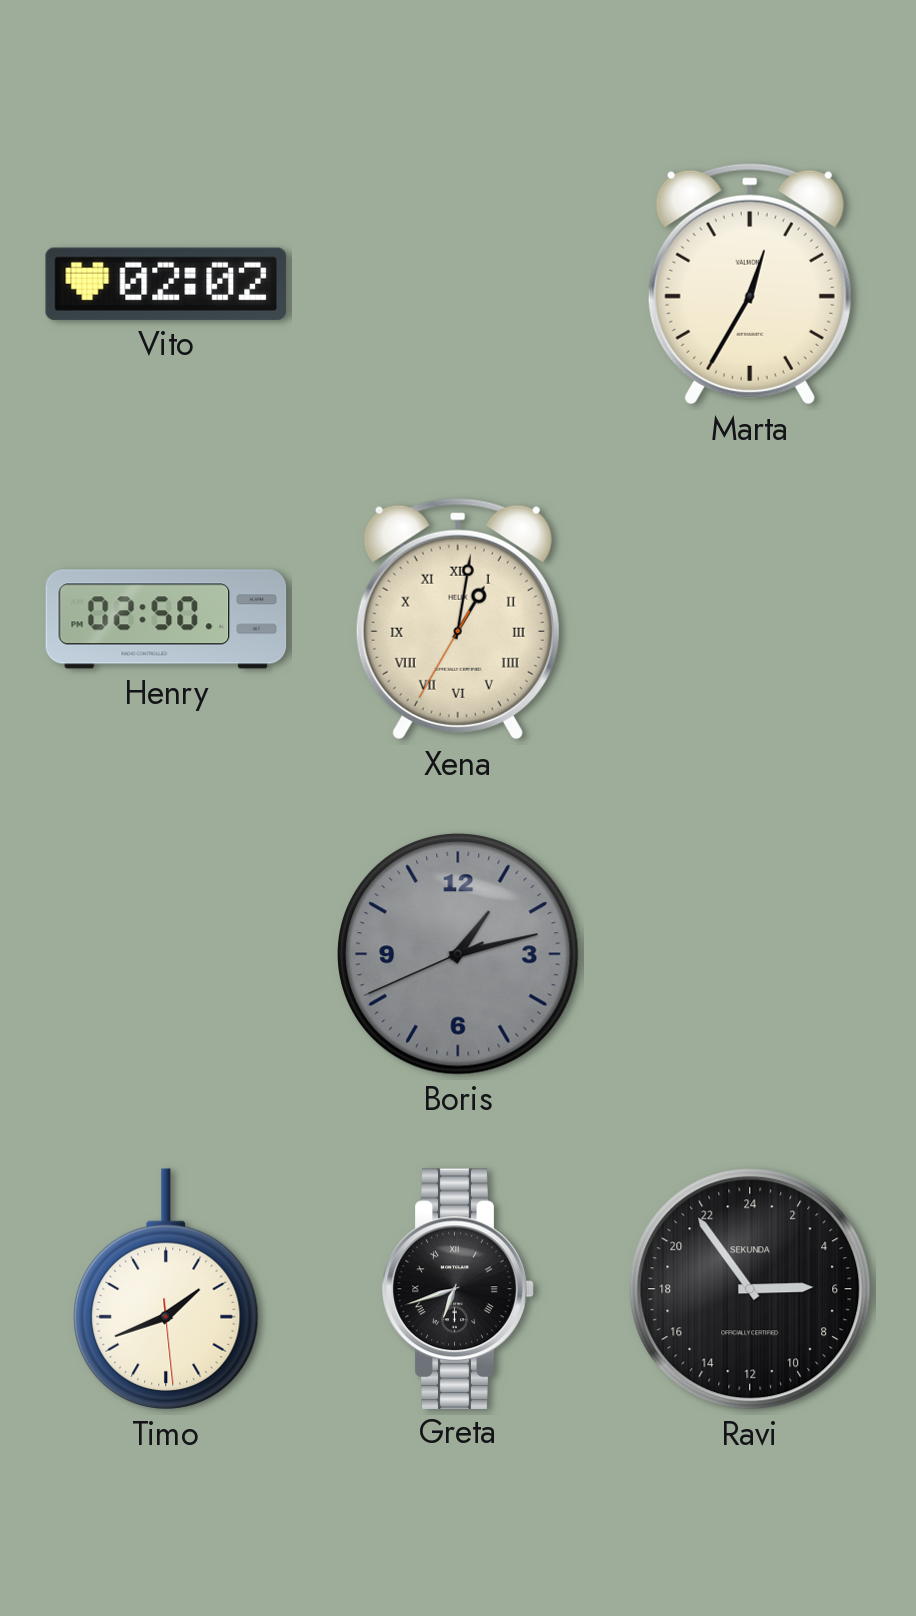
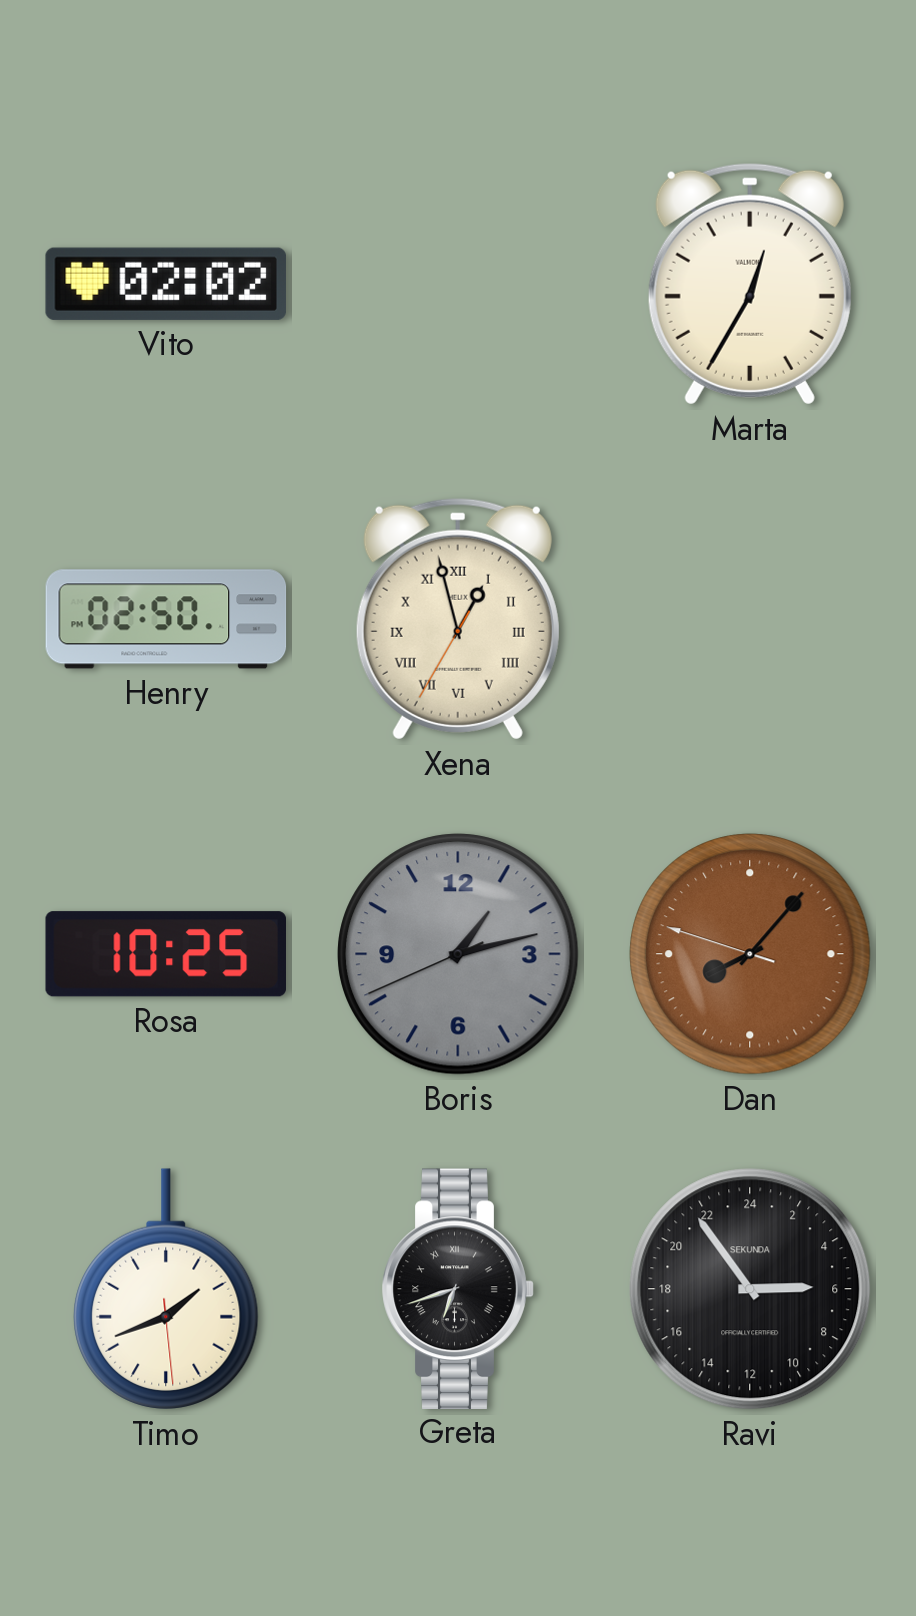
Xena: 1:01 -> 12:57
Rosa: none -> 10:25
Dan: none -> 8:06
